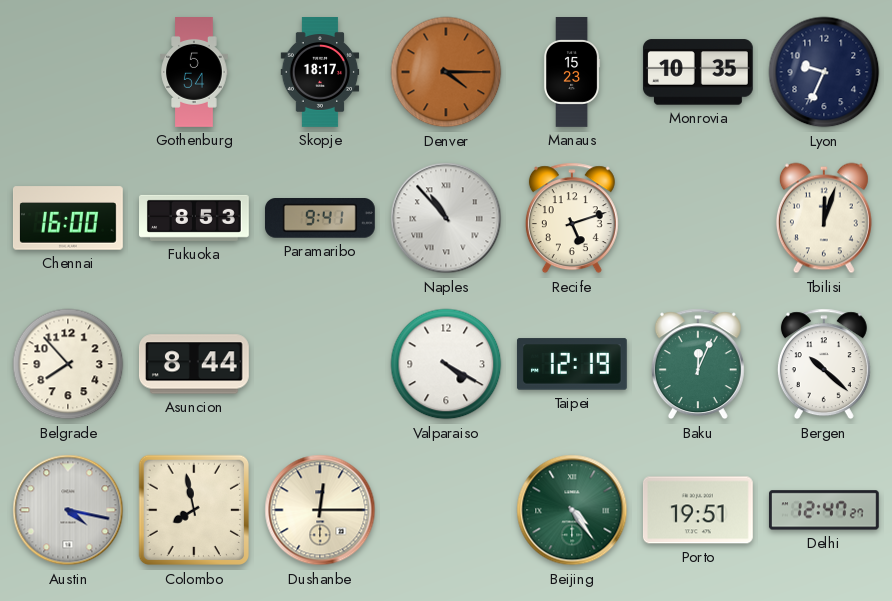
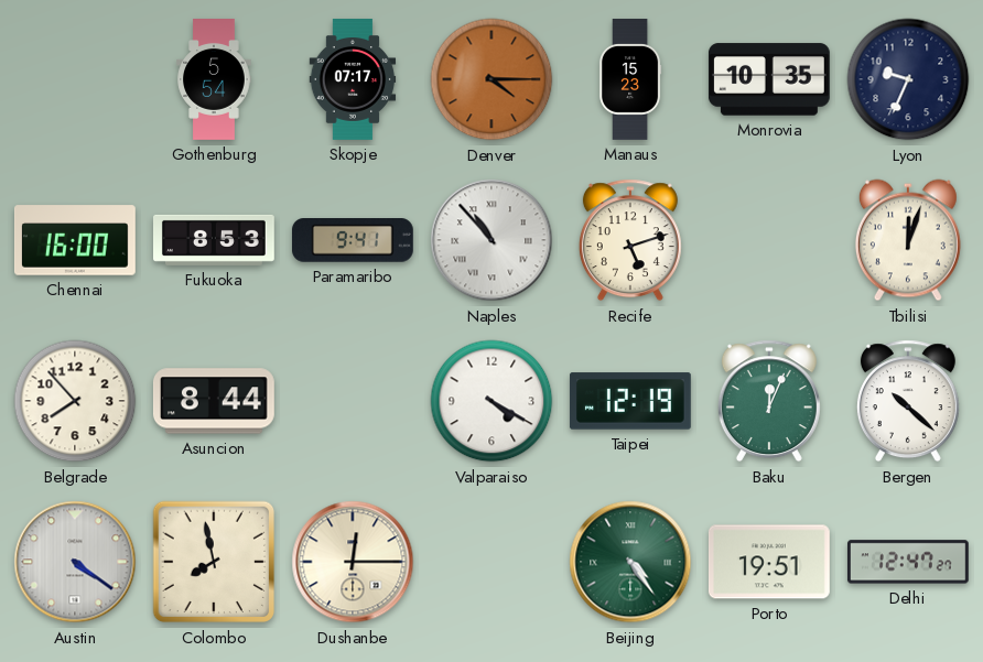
Skopje: 18:17 -> 07:17
Austin: 4:17 -> 4:21
